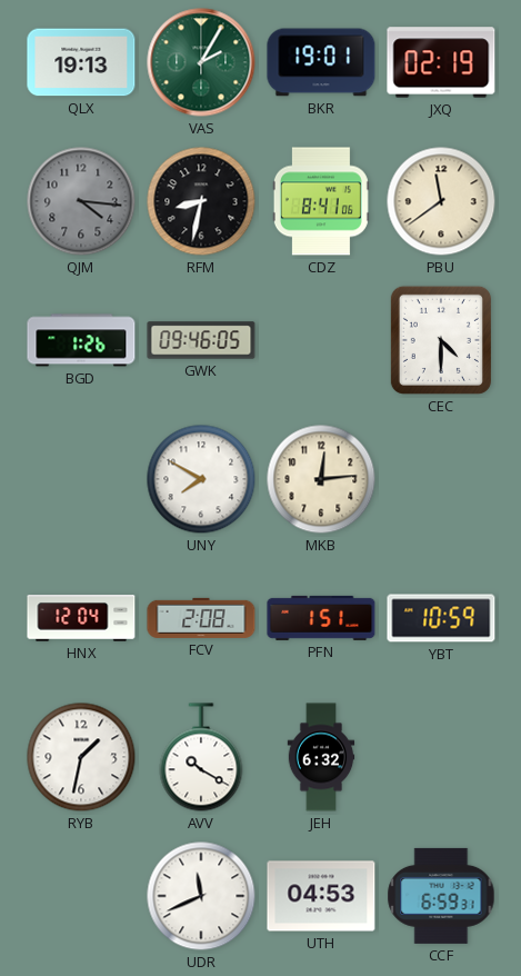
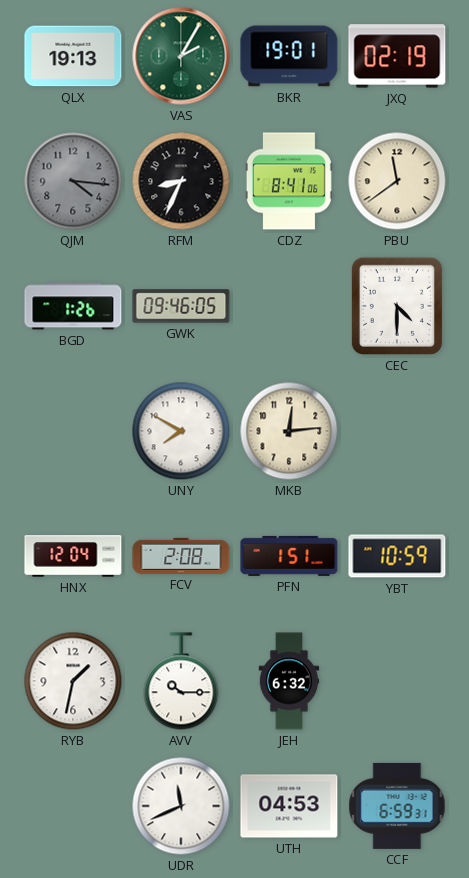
RFM: 8:32 -> 8:34
AVV: 10:20 -> 10:15
